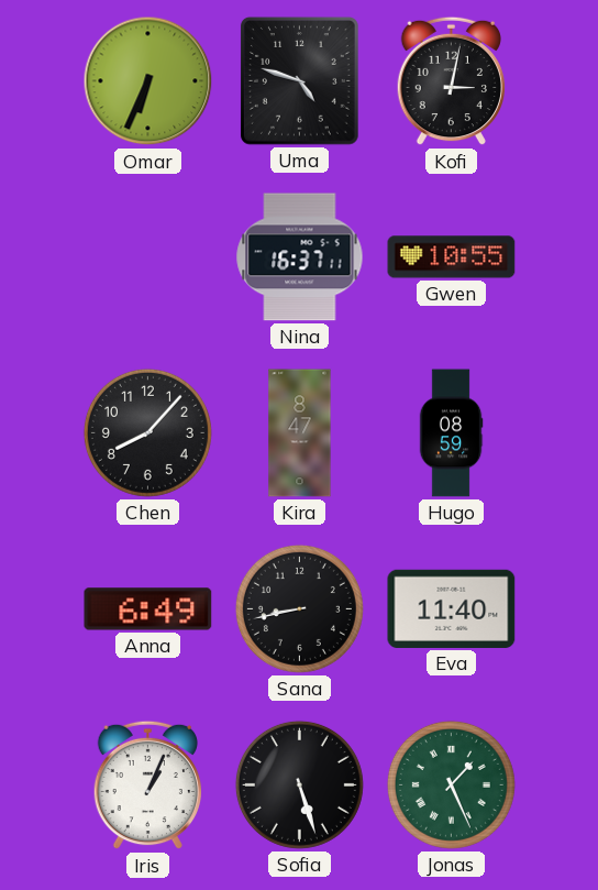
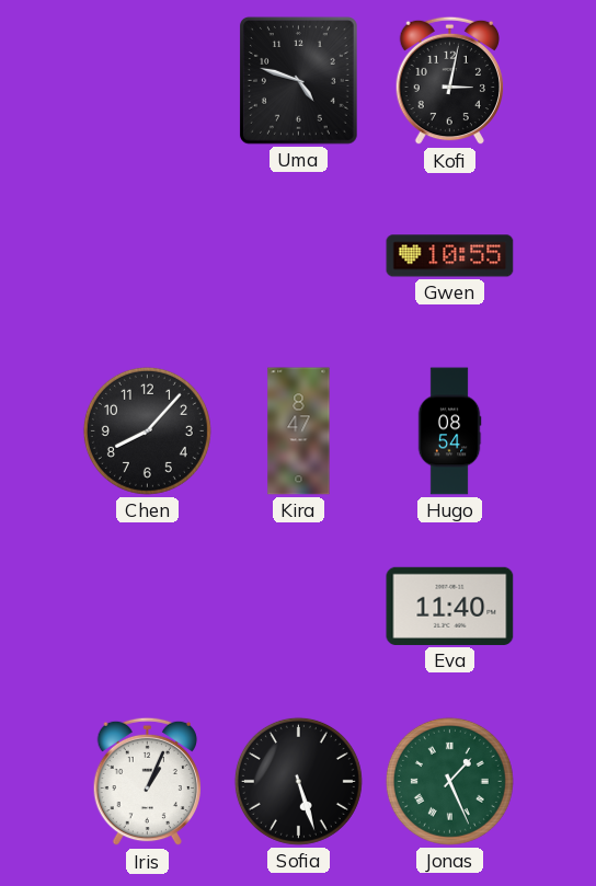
Omar: 6:34 -> none
Nina: 16:37 -> none
Hugo: 08:59 -> 08:54
Anna: 6:49 -> none
Sana: 8:43 -> none
